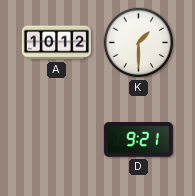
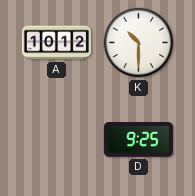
K: 1:30 -> 10:30
D: 9:21 -> 9:25
